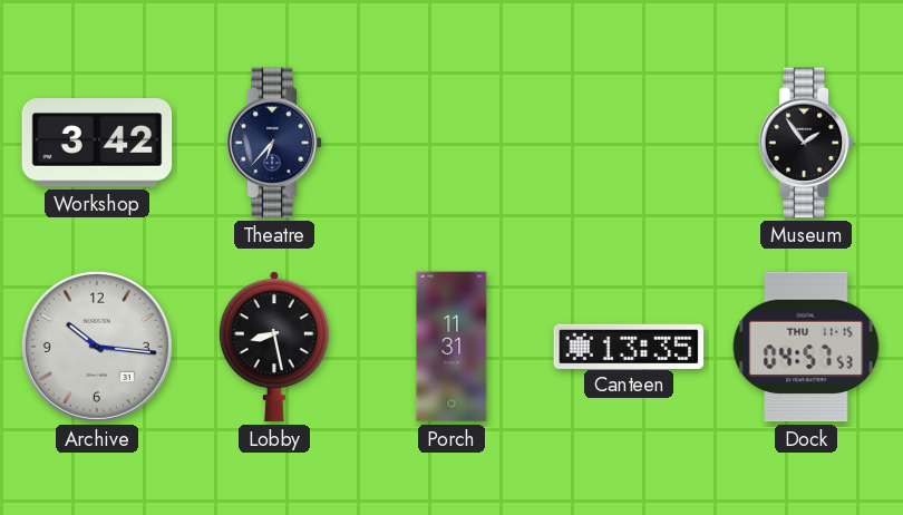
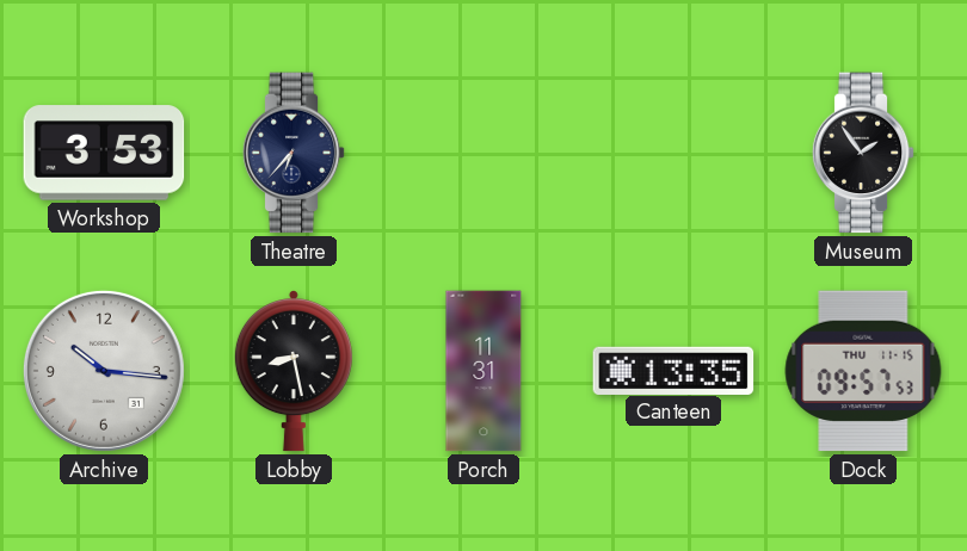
Workshop: 3:42 -> 3:53
Dock: 04:57 -> 09:57
